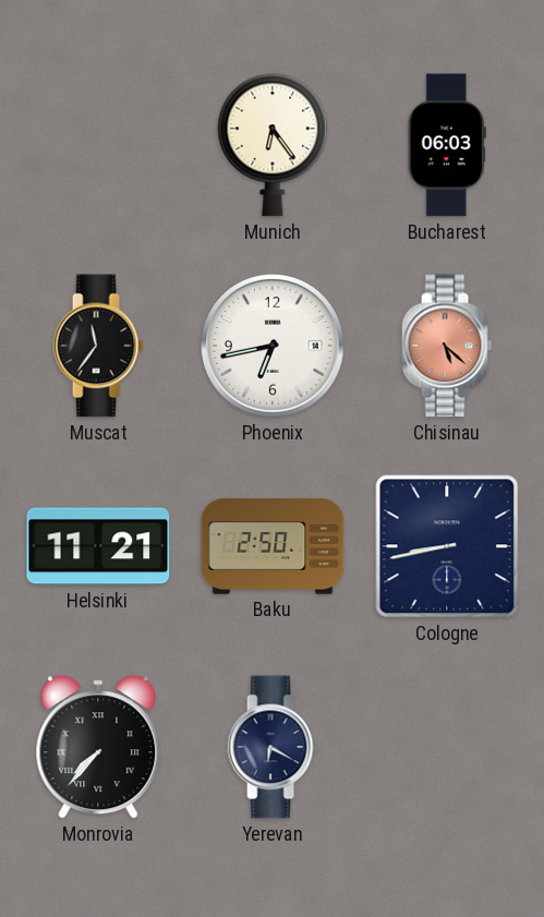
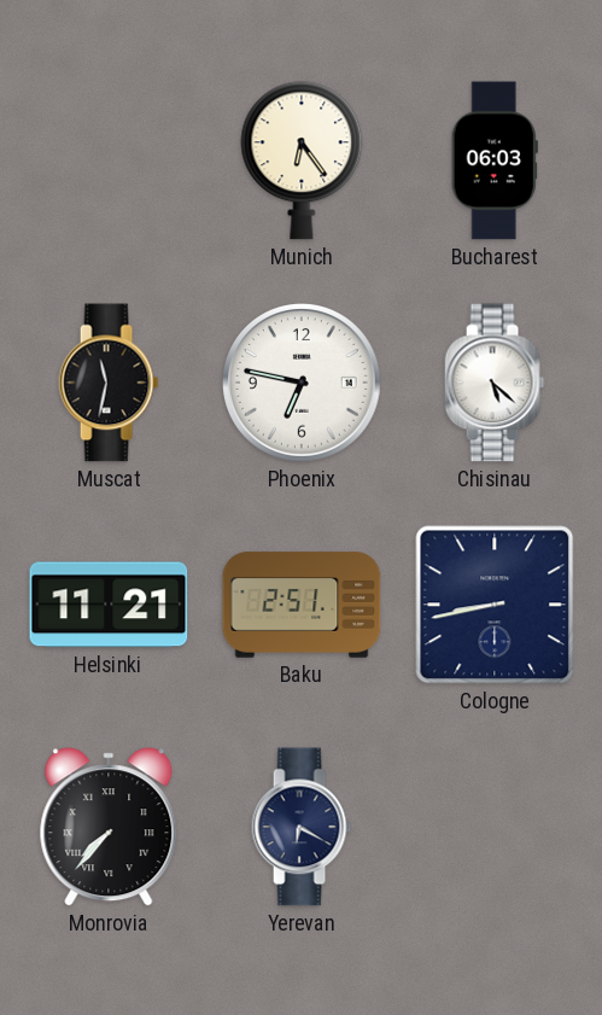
Muscat: 11:36 -> 11:32
Phoenix: 6:43 -> 6:47
Chisinau dial: salmon -> white
Baku: 2:50 -> 2:51
